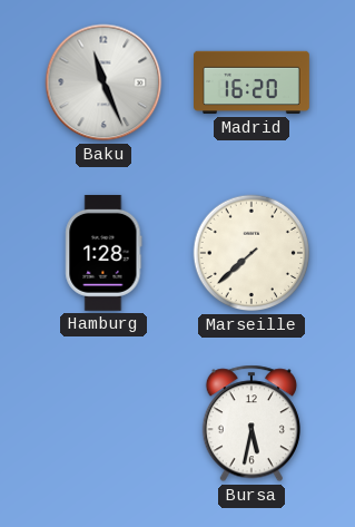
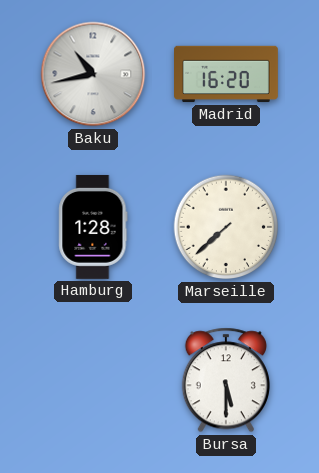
Baku: 11:26 -> 10:43
Bursa: 5:32 -> 5:30
